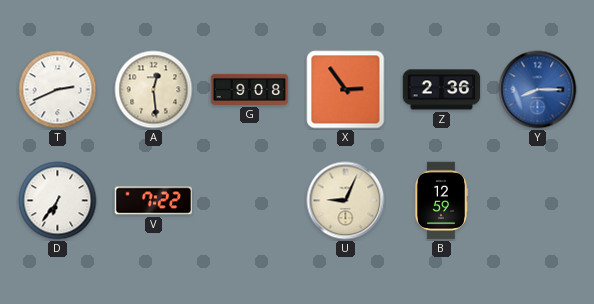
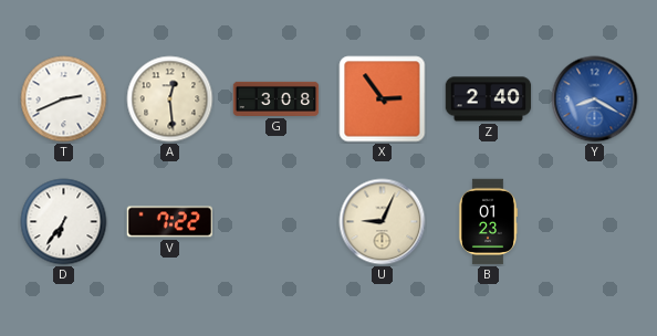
G: 9:08 -> 3:08
Z: 2:36 -> 2:40
Y: 8:15 -> 8:20
B: 12:59 -> 01:23
